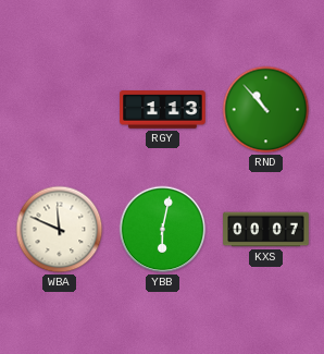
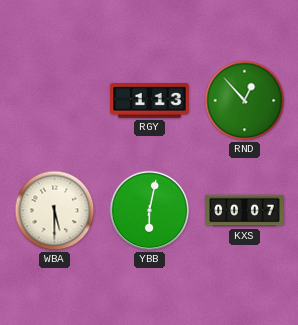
RND: 10:53 -> 12:53
WBA: 11:49 -> 5:30
